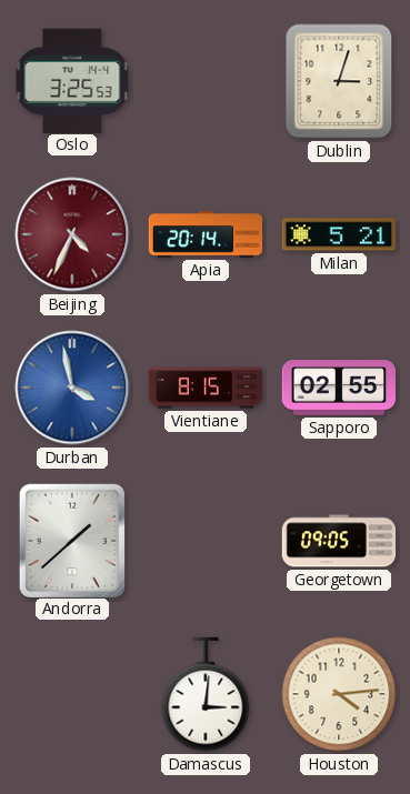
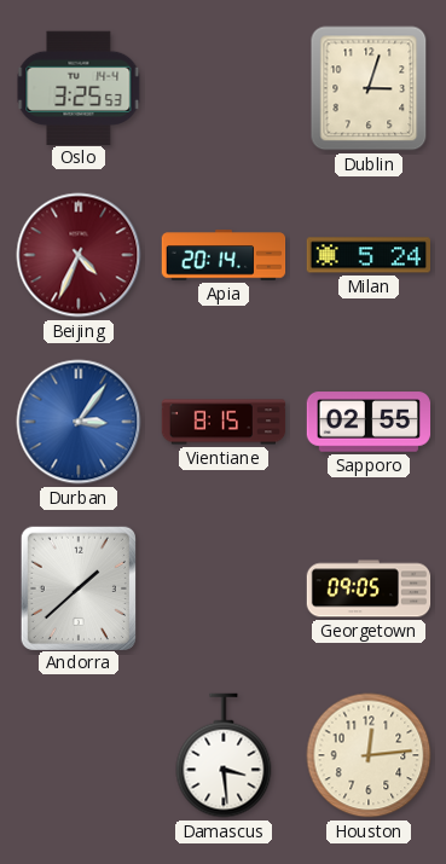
Milan: 5:21 -> 5:24
Durban: 3:58 -> 3:06
Damascus: 3:01 -> 3:29
Houston: 4:14 -> 12:14
